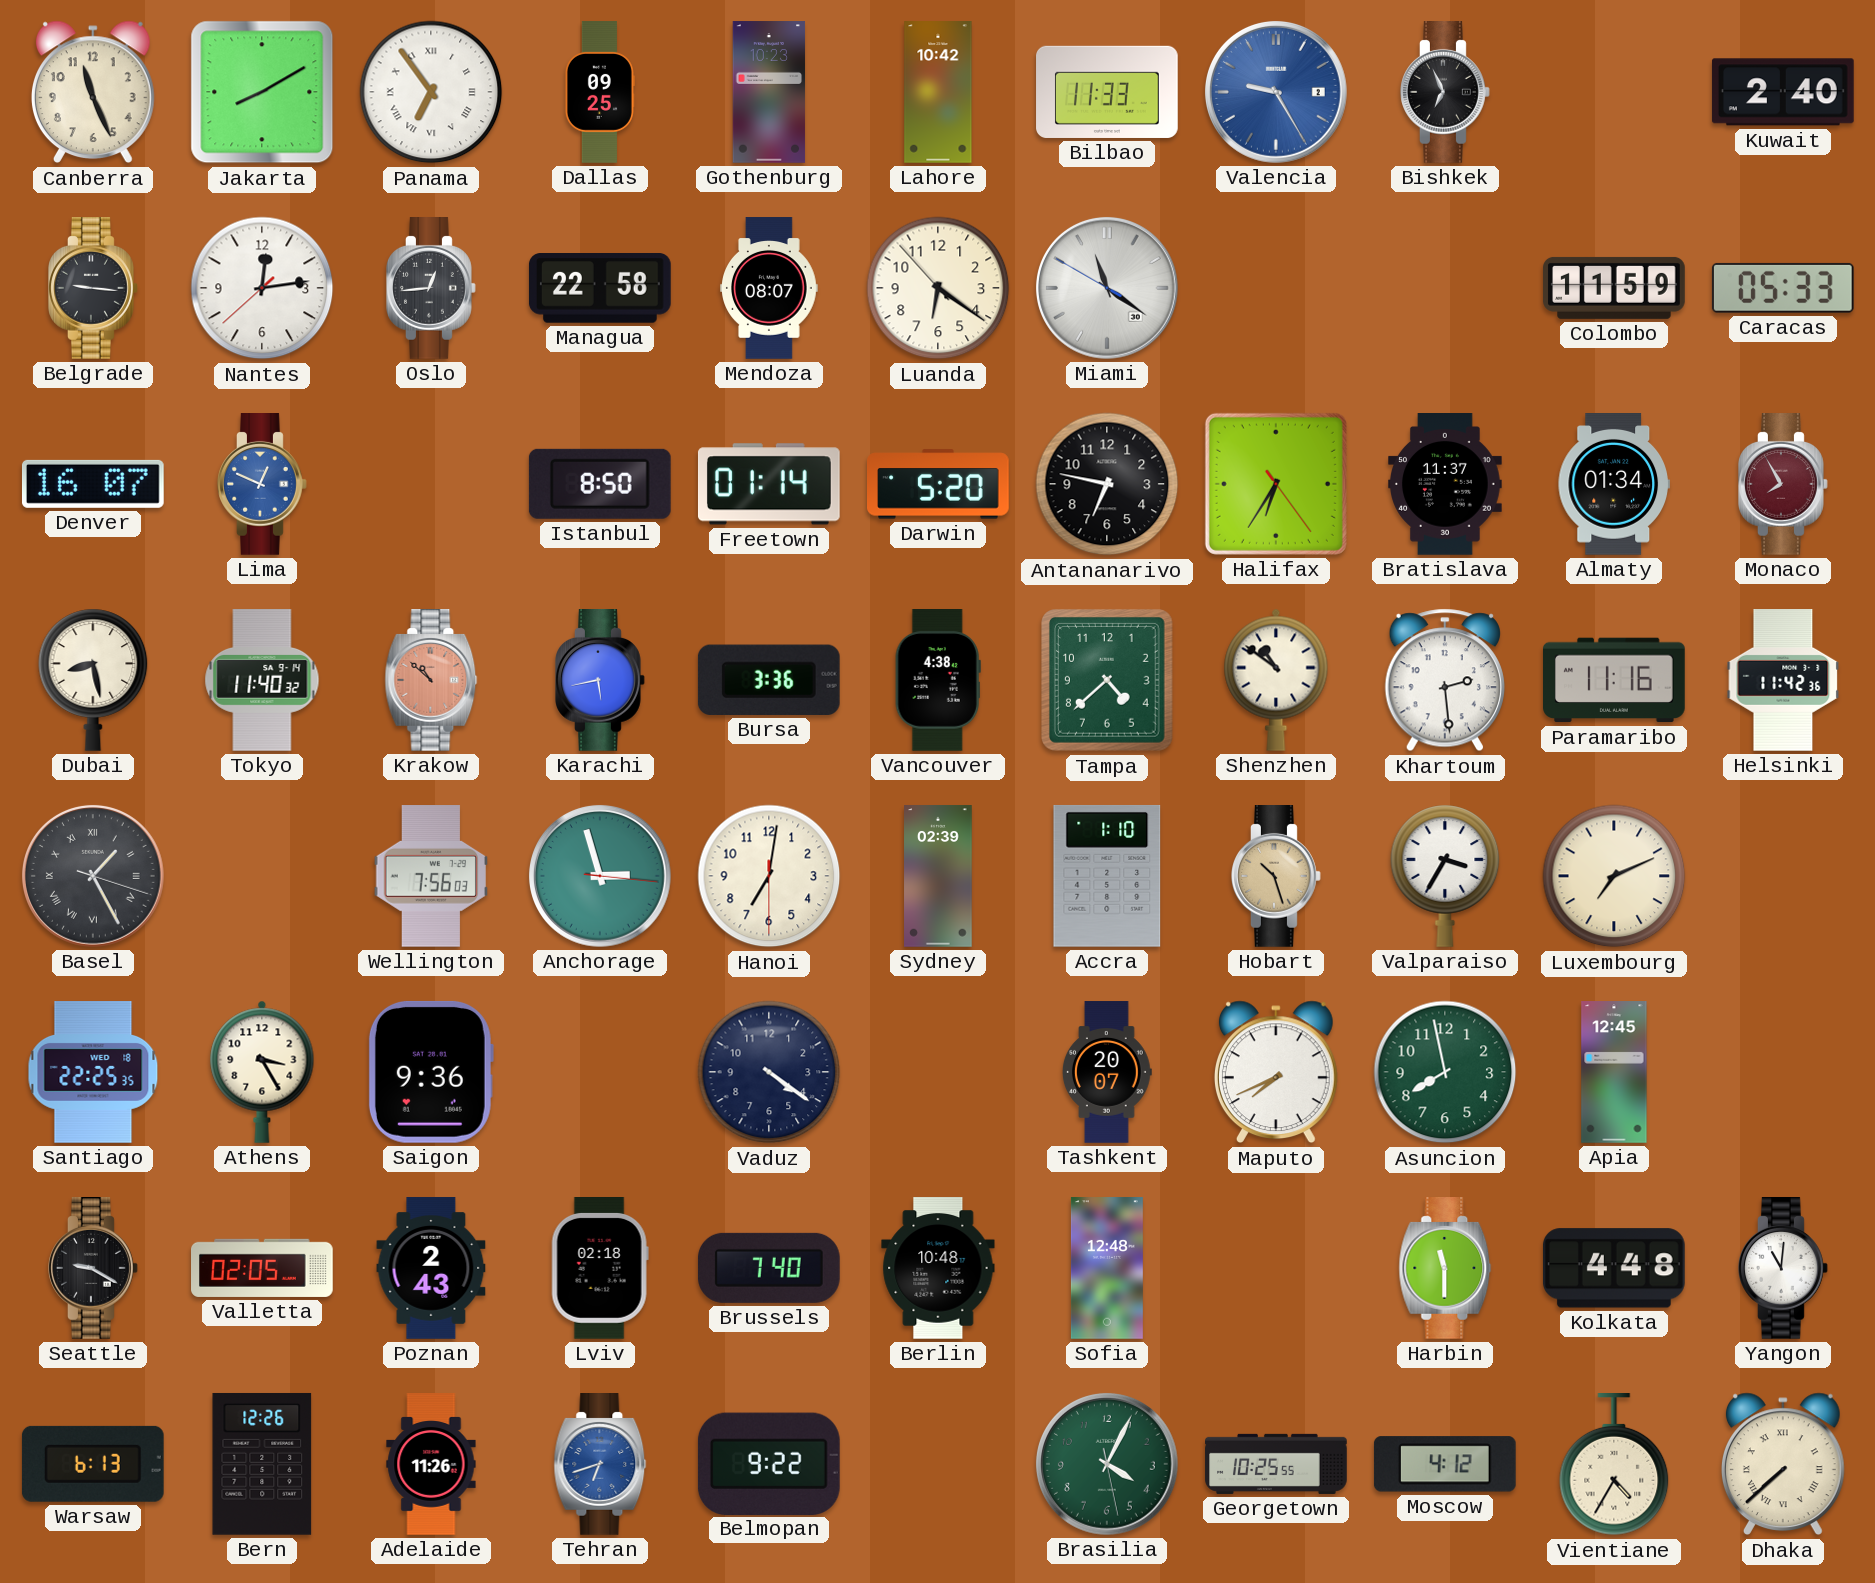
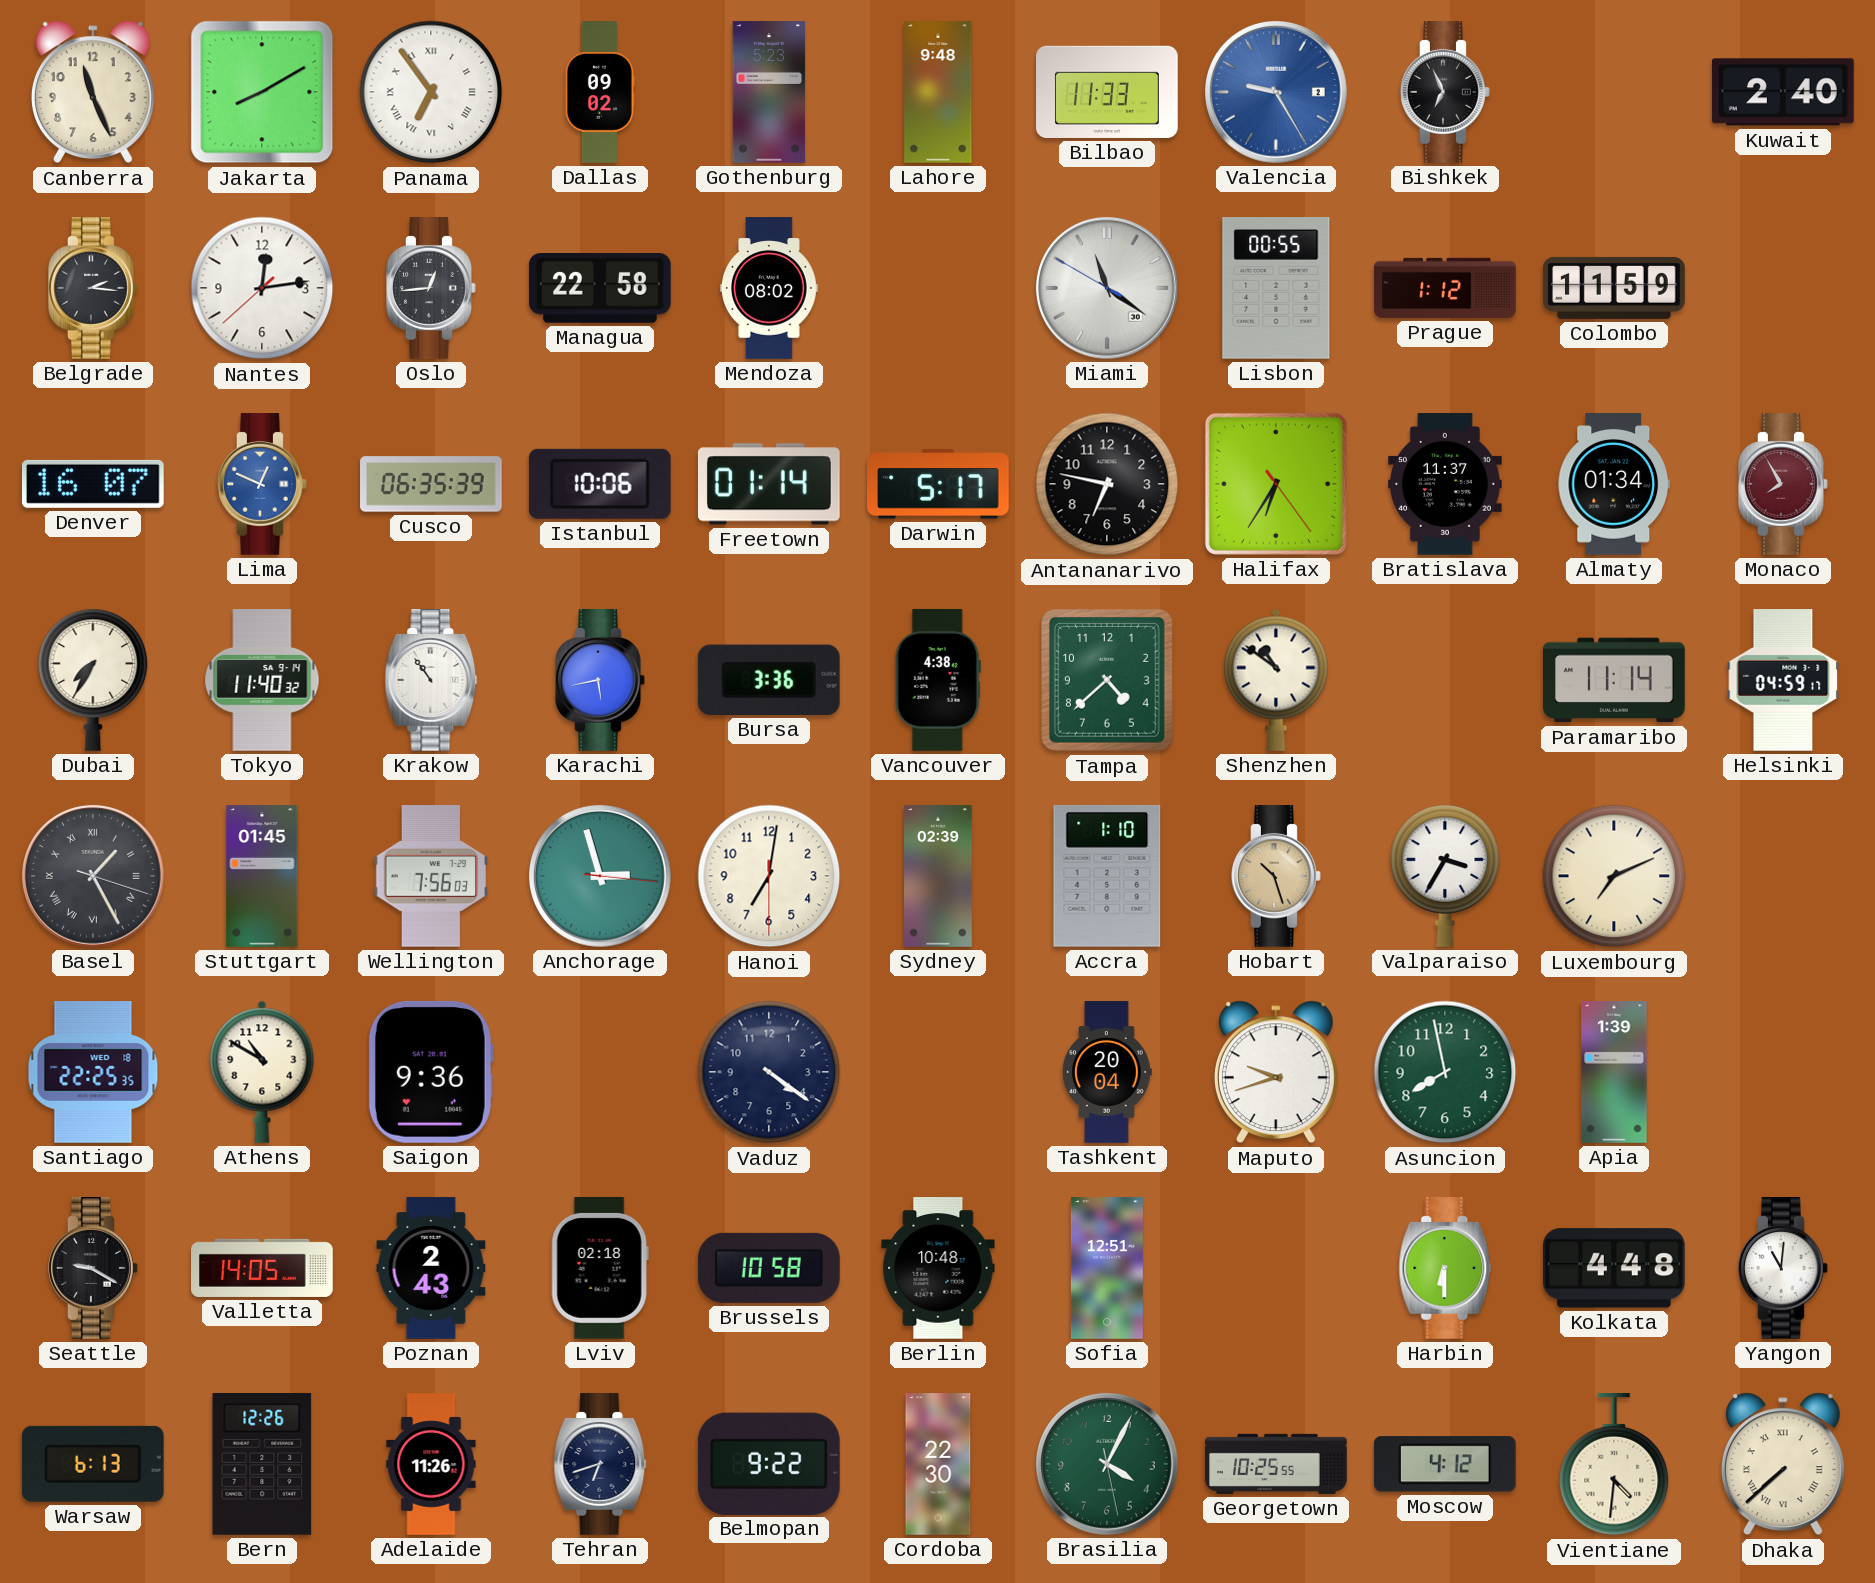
Dallas: 09:25 -> 09:02
Gothenburg: 10:23 -> 5:23
Lahore: 10:42 -> 9:48
Belgrade: 9:16 -> 2:16
Mendoza: 08:07 -> 08:02
Luanda: 6:20 -> none
Lisbon: none -> 00:55
Prague: none -> 1:12
Caracas: 05:33 -> none
Cusco: none -> 06:35
Istanbul: 8:50 -> 10:06
Darwin: 5:20 -> 5:17
Dubai: 8:28 -> 7:35
Krakow: 10:52 -> 10:54
Krakow dial: salmon -> white
Khartoum: 2:29 -> none
Paramaribo: 11:16 -> 11:14
Helsinki: 11:42 -> 04:59
Stuttgart: none -> 01:45
Athens: 3:25 -> 10:50
Tashkent: 20:07 -> 20:04
Maputo: 7:41 -> 9:42
Apia: 12:45 -> 1:39
Valletta: 02:05 -> 14:05
Brussels: 7:40 -> 10:58
Sofia: 12:48 -> 12:51
Harbin: 11:30 -> 6:30
Tehran dial: blue -> navy
Cordoba: none -> 22:30
Vientiane: 4:35 -> 4:31
